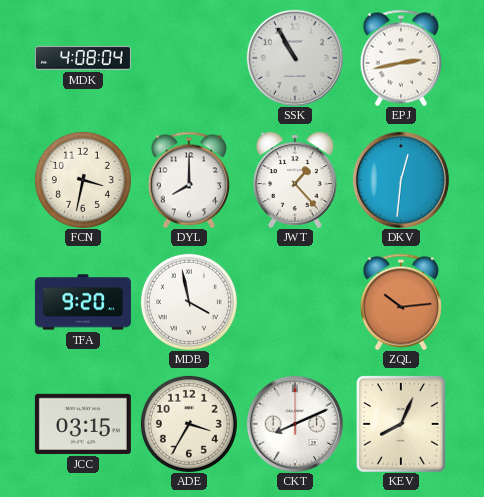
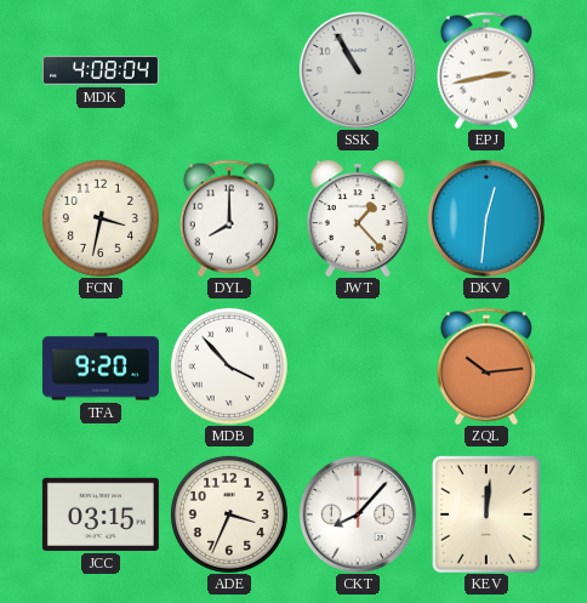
MDB: 3:58 -> 3:53
ADE: 3:35 -> 3:34
CKT: 8:11 -> 8:07
KEV: 8:04 -> 12:01
